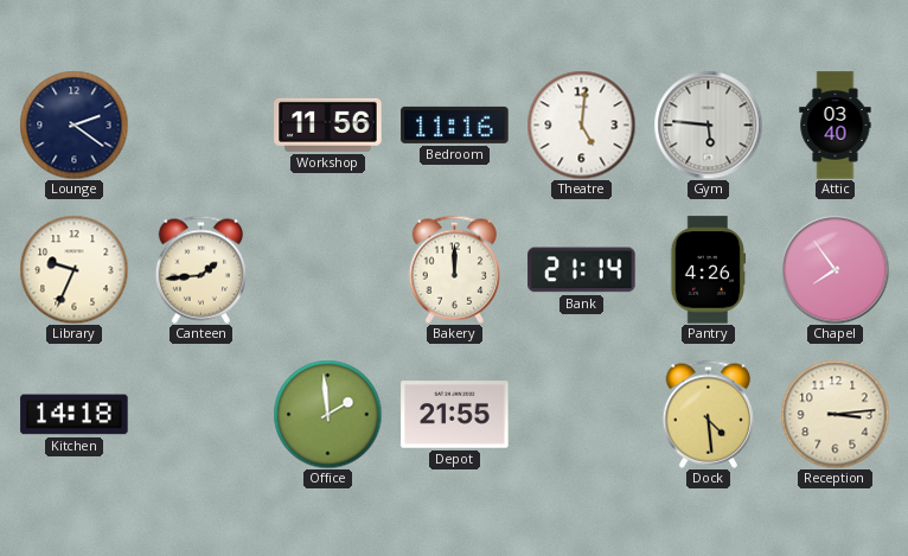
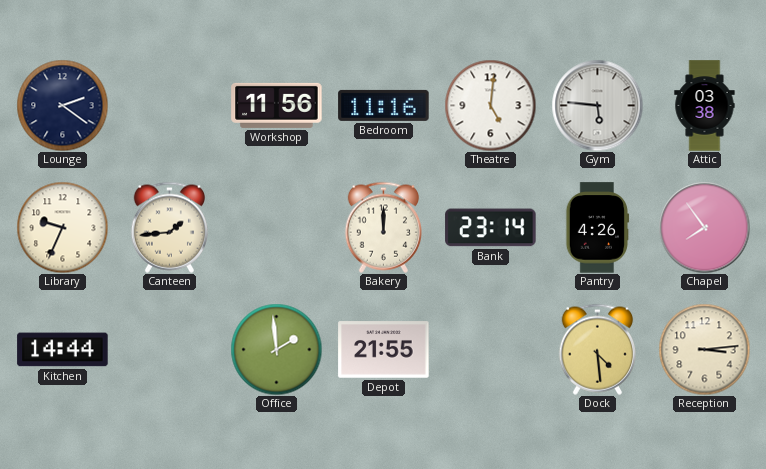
Attic: 03:40 -> 03:38
Bank: 21:14 -> 23:14
Kitchen: 14:18 -> 14:44
